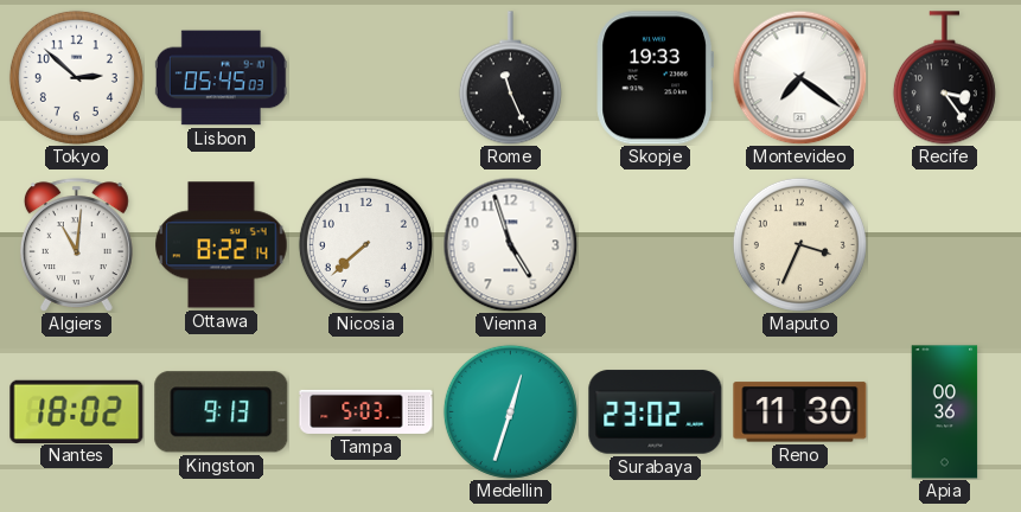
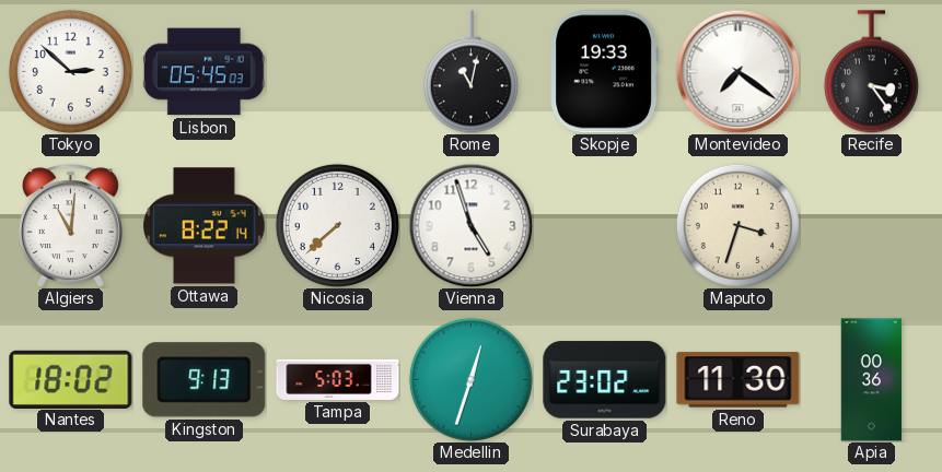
Rome: 11:26 -> 11:02
Maputo: 3:34 -> 3:33
